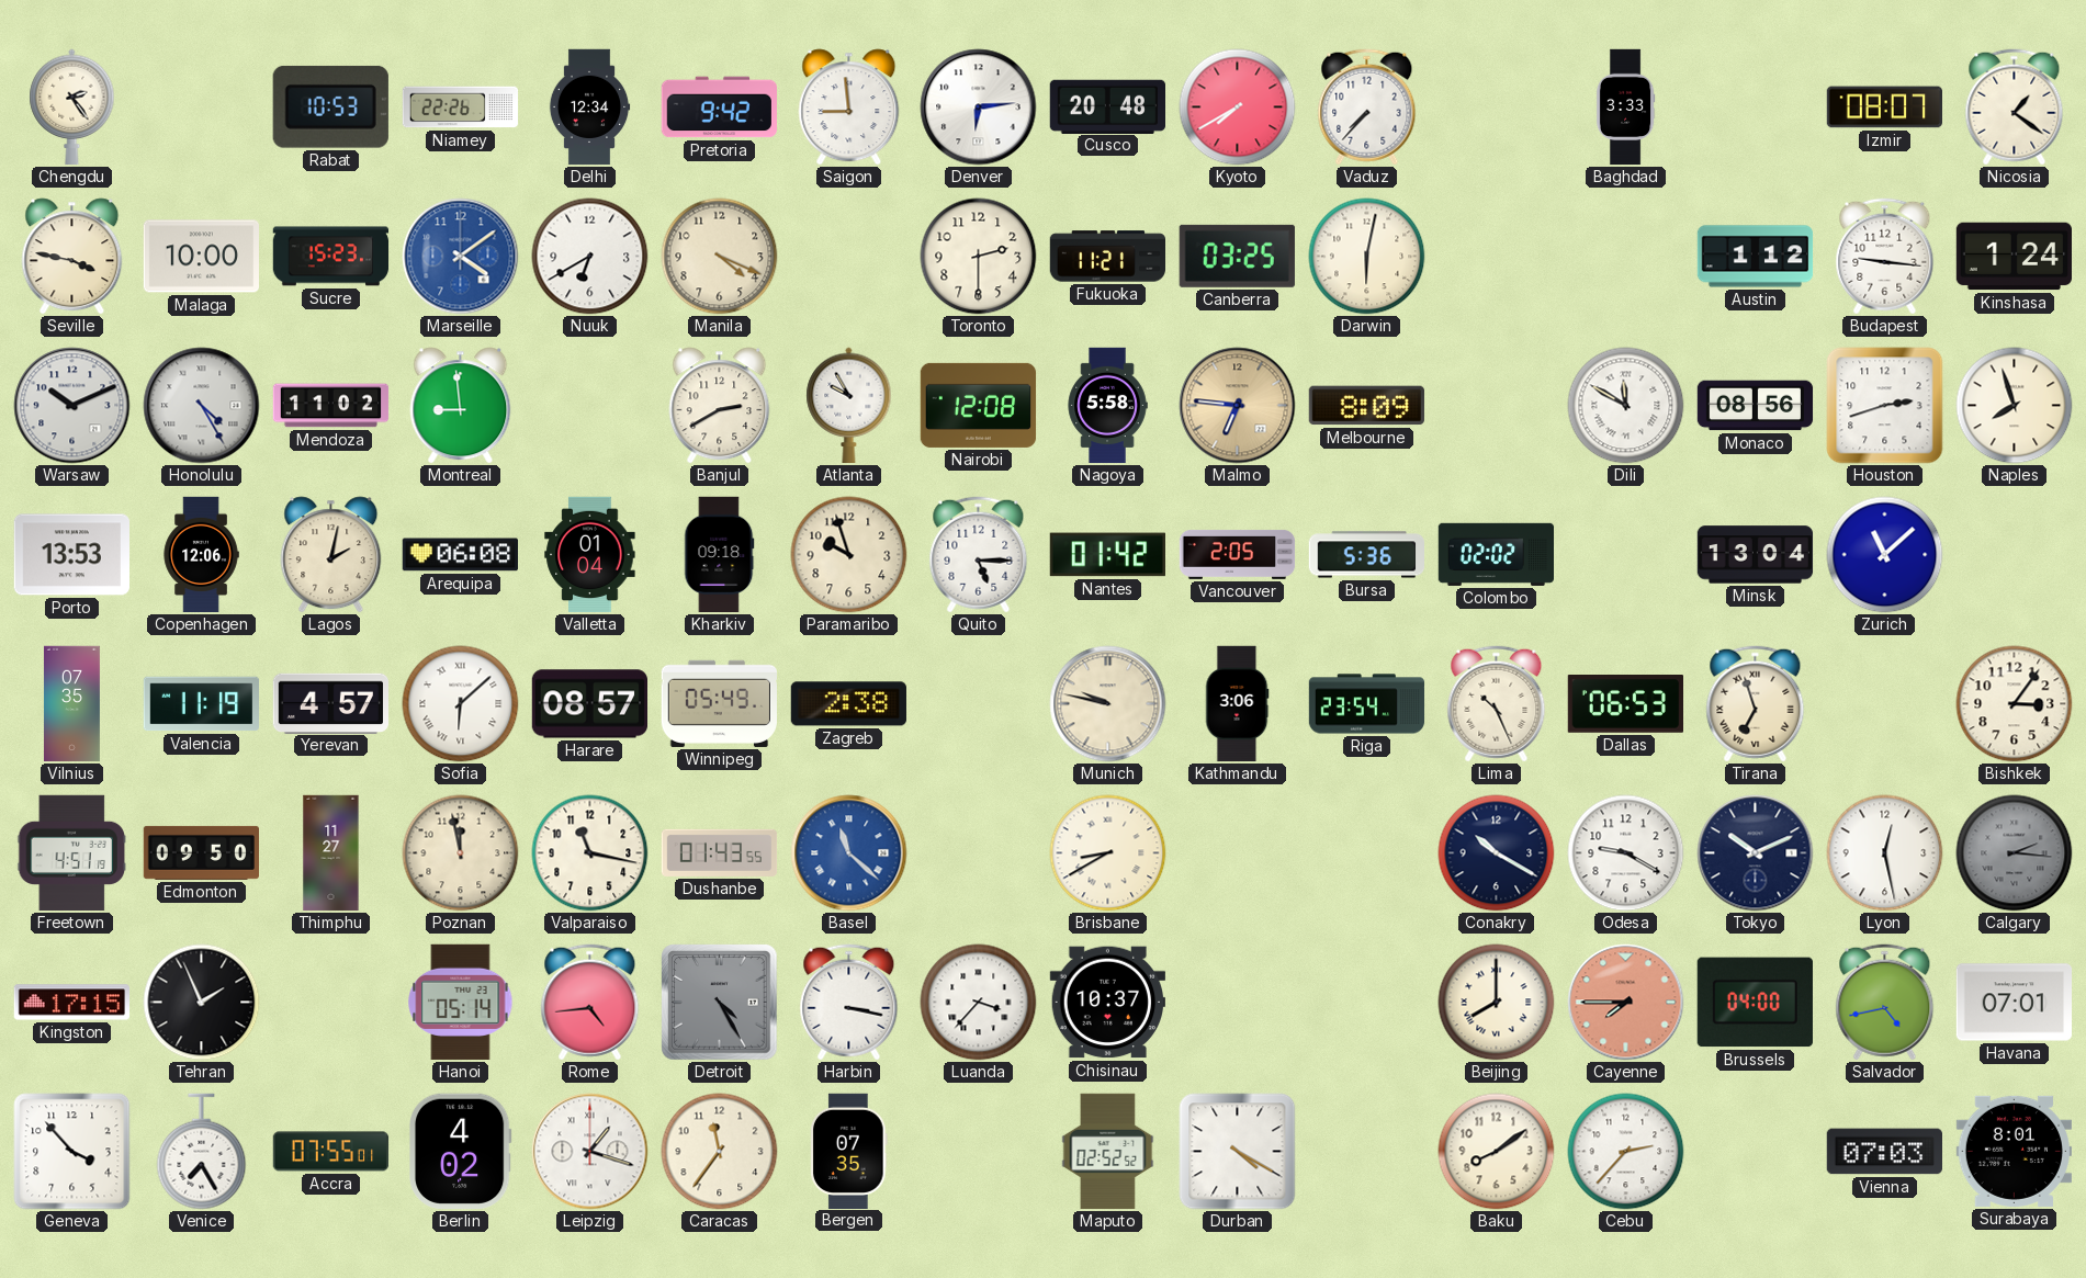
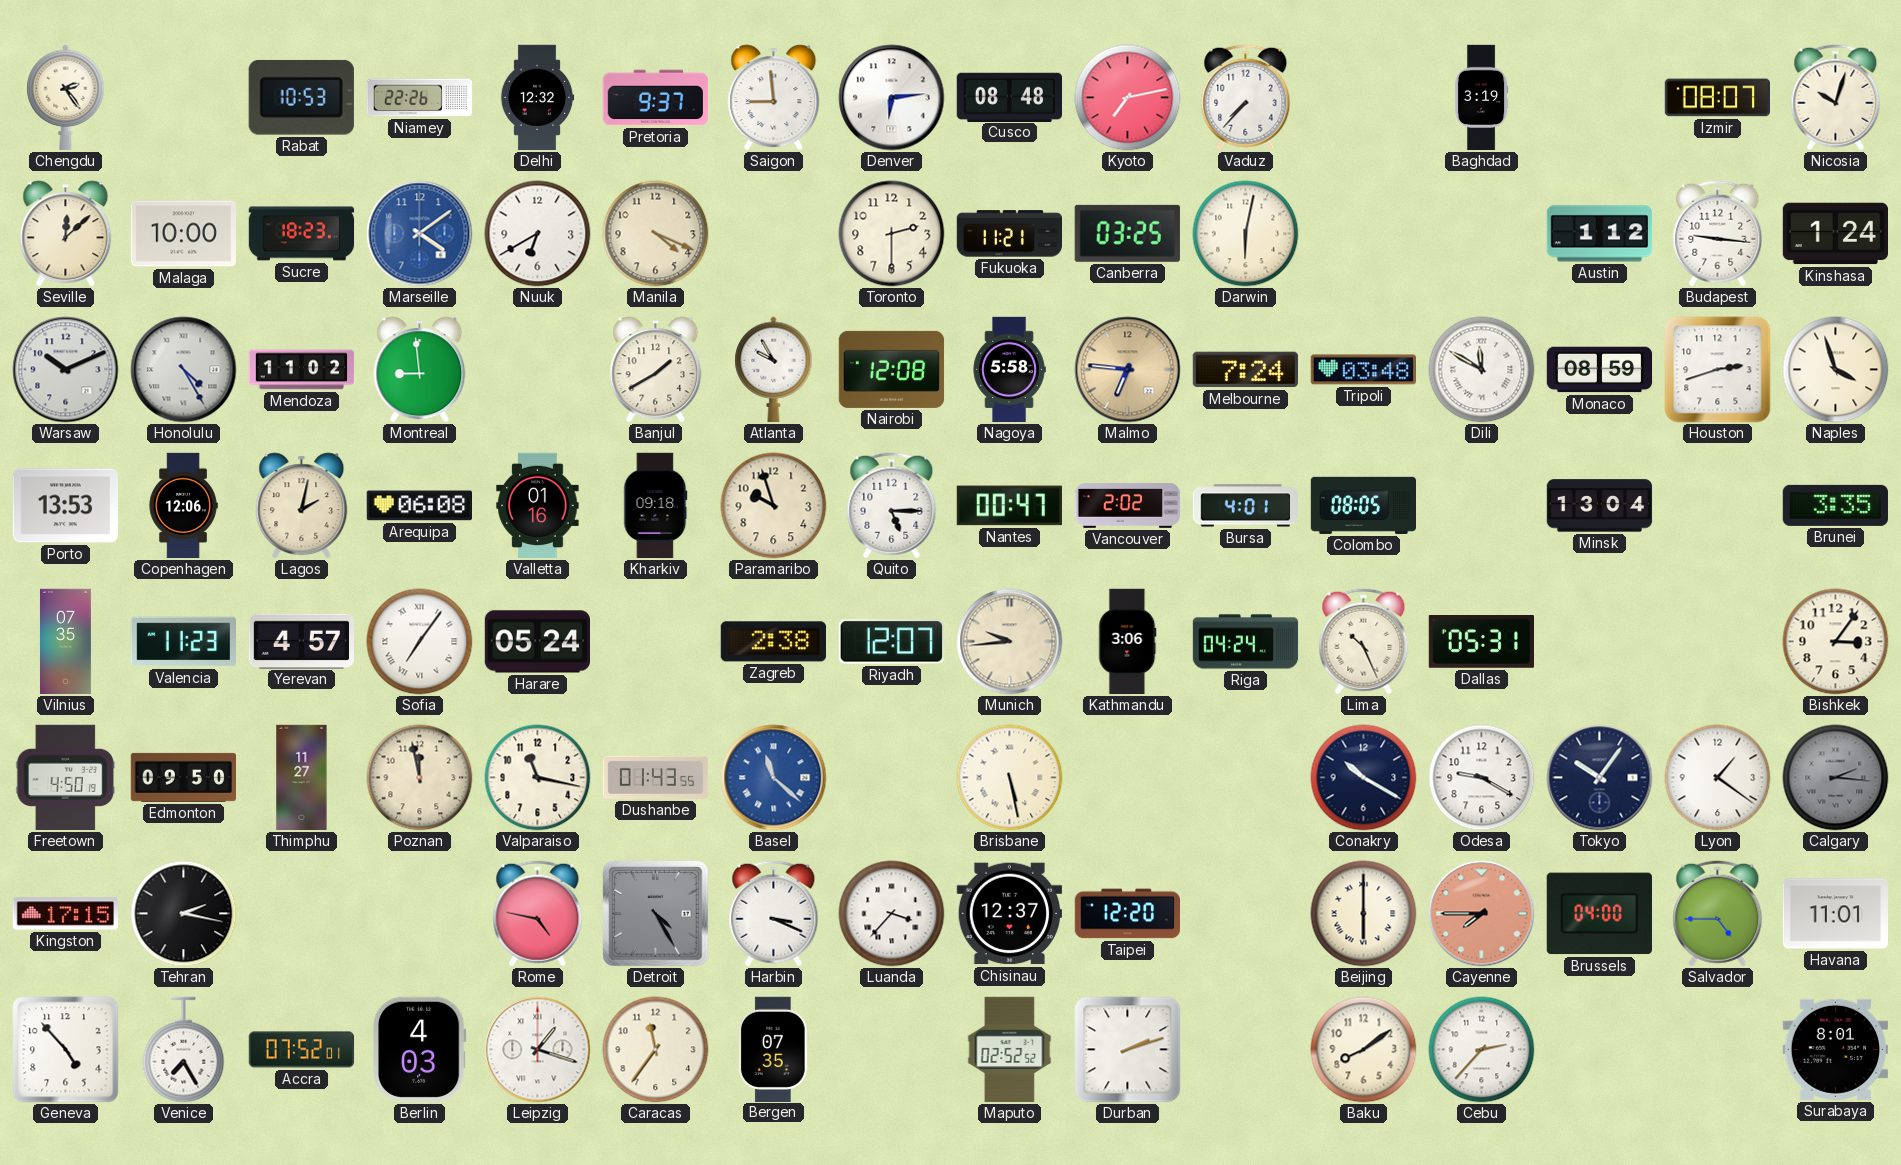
Delhi: 12:34 -> 12:32
Pretoria: 9:42 -> 9:37
Cusco: 20:48 -> 08:48
Kyoto: 7:40 -> 7:13
Baghdad: 3:33 -> 3:19
Nicosia: 1:21 -> 10:03
Seville: 3:47 -> 12:08
Sucre: 15:23 -> 18:23
Banjul: 2:40 -> 1:40
Melbourne: 8:09 -> 7:24
Tripoli: none -> 03:48
Monaco: 08:56 -> 08:59
Naples: 7:57 -> 3:57
Valletta: 01:04 -> 01:16
Nantes: 01:42 -> 00:47
Vancouver: 2:05 -> 2:02
Bursa: 5:36 -> 4:01
Colombo: 02:02 -> 08:05
Zurich: 11:08 -> none
Brunei: none -> 3:35
Valencia: 11:19 -> 11:23
Sofia: 6:08 -> 7:06
Harare: 08:57 -> 05:24
Winnipeg: 05:49 -> none
Riyadh: none -> 12:07
Munich: 9:47 -> 9:44
Riga: 23:54 -> 04:24
Dallas: 06:53 -> 05:31
Tirana: 6:57 -> none
Freetown: 4:51 -> 4:50
Brisbane: 8:40 -> 5:28
Tokyo: 10:11 -> 10:06
Lyon: 12:28 -> 1:21
Tehran: 1:56 -> 2:17
Hanoi: 05:14 -> none
Rome: 4:44 -> 4:47
Harbin: 3:17 -> 3:19
Chisinau: 10:37 -> 12:37
Taipei: none -> 12:20
Beijing: 8:00 -> 6:00
Salvador: 4:43 -> 4:45
Havana: 07:01 -> 11:01
Geneva: 3:53 -> 4:53
Accra: 07:55 -> 07:52
Berlin: 4:02 -> 4:03
Durban: 4:20 -> 2:12
Vienna: 07:03 -> none
